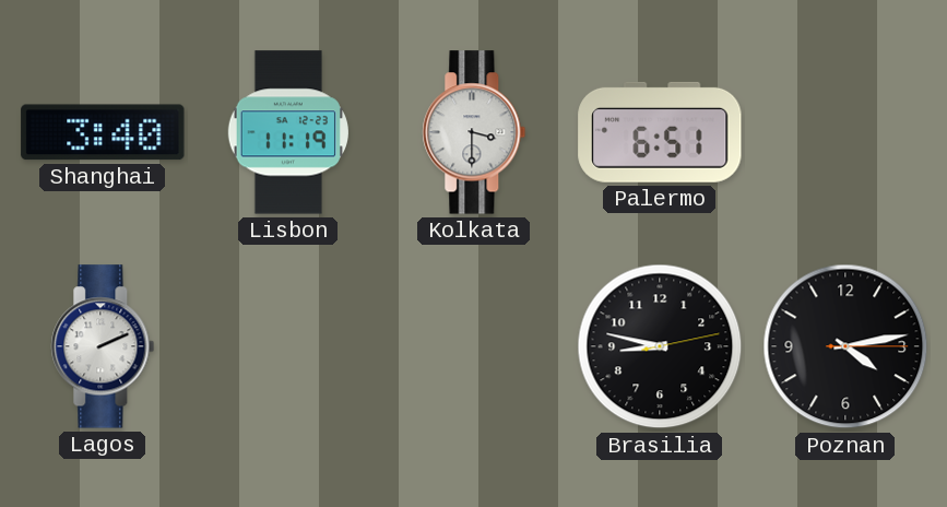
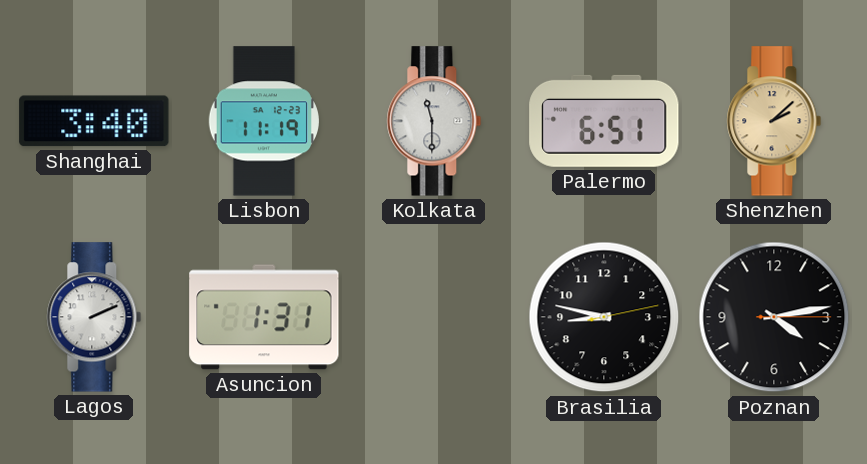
Kolkata: 3:30 -> 11:30
Shenzhen: none -> 2:08
Asuncion: none -> 1:31
